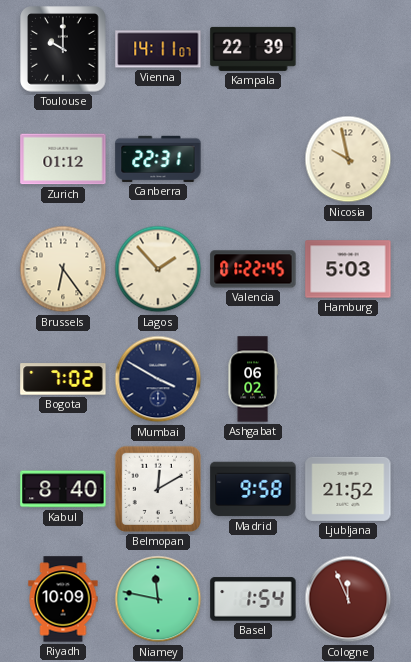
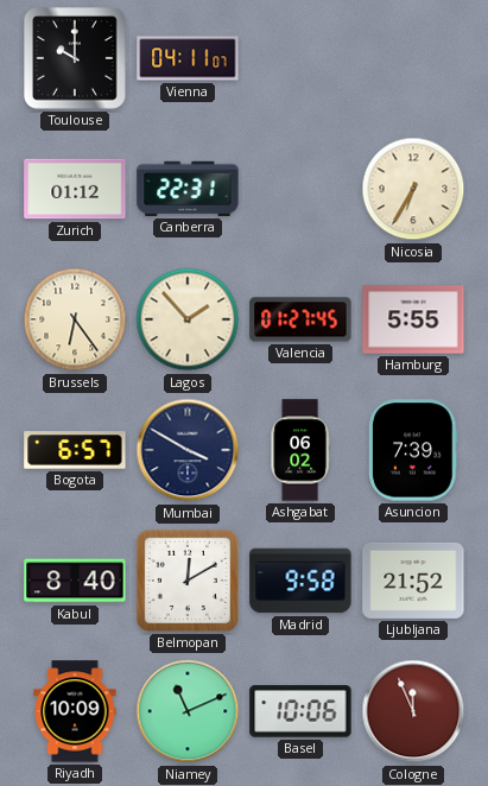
Vienna: 14:11 -> 04:11
Kampala: 22:39 -> none
Nicosia: 9:58 -> 6:35
Valencia: 01:22 -> 01:27
Hamburg: 5:03 -> 5:55
Bogota: 7:02 -> 6:57
Asuncion: none -> 7:39
Niamey: 11:47 -> 11:11
Basel: 1:54 -> 10:06
